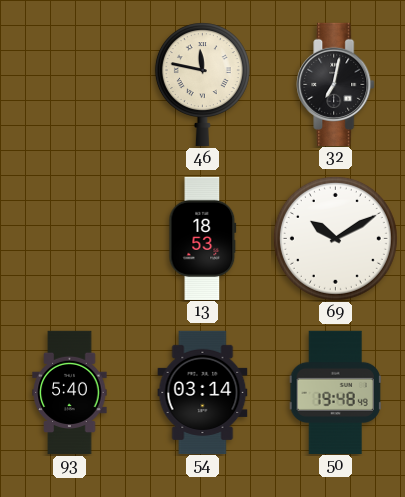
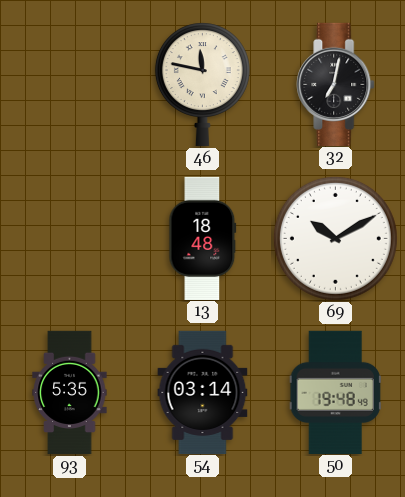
13: 18:53 -> 18:48
93: 5:40 -> 5:35
